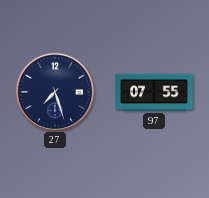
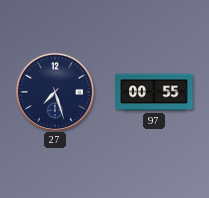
97: 07:55 -> 00:55
